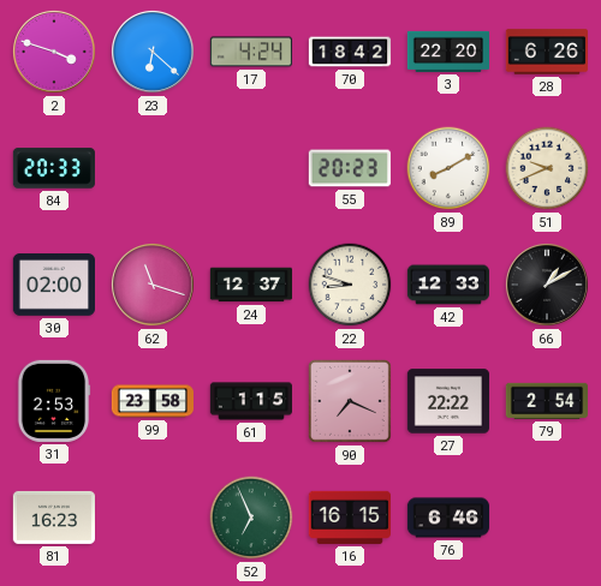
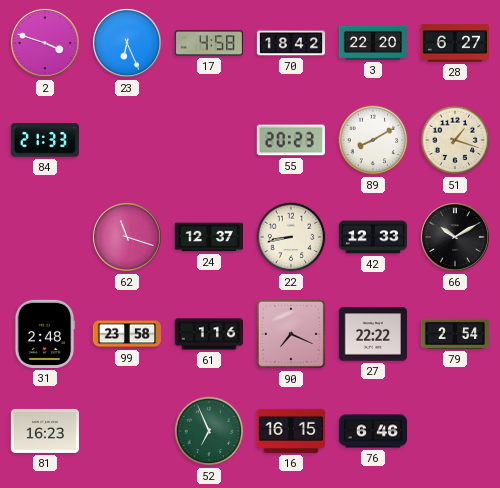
23: 6:22 -> 6:26
17: 4:24 -> 4:58
28: 6:26 -> 6:27
84: 20:33 -> 21:33
51: 9:41 -> 1:18
30: 02:00 -> none
22: 8:48 -> 8:43
66: 1:10 -> 10:10
31: 2:53 -> 2:48
61: 1:15 -> 1:16
